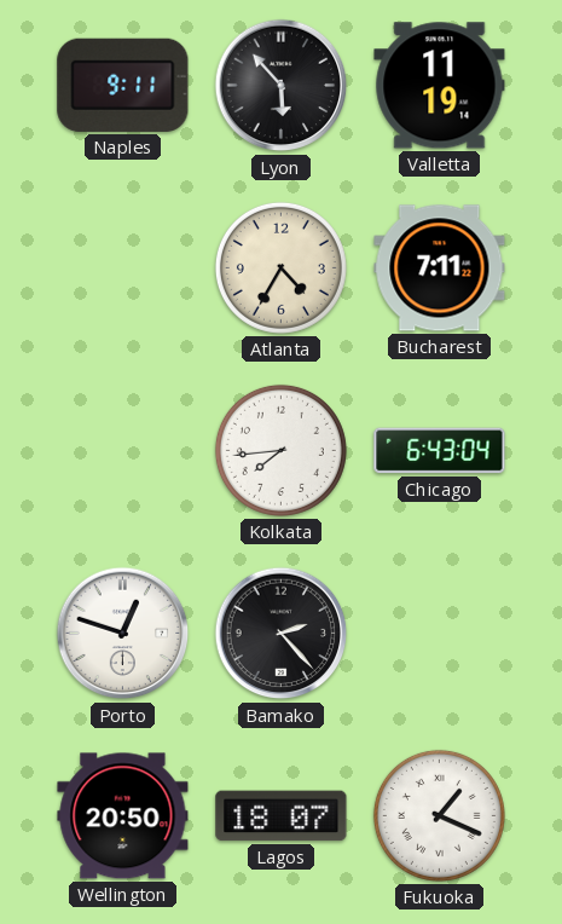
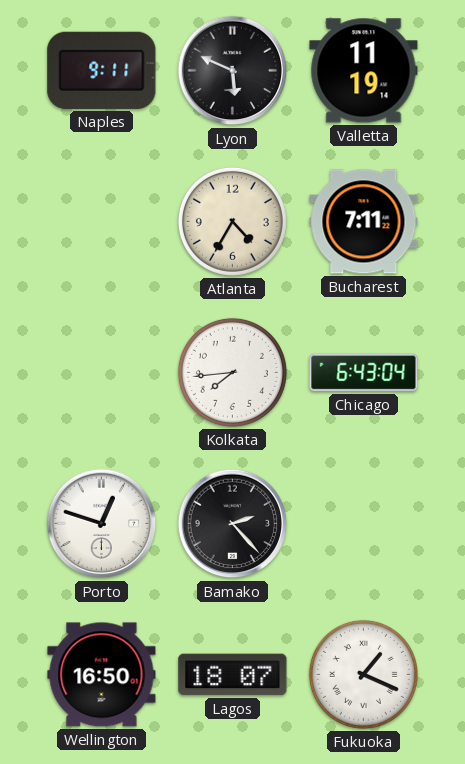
Lyon: 5:53 -> 5:49
Wellington: 20:50 -> 16:50
